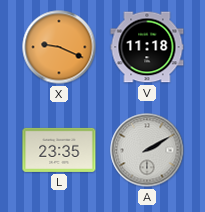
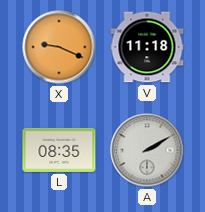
L: 23:35 -> 08:35
